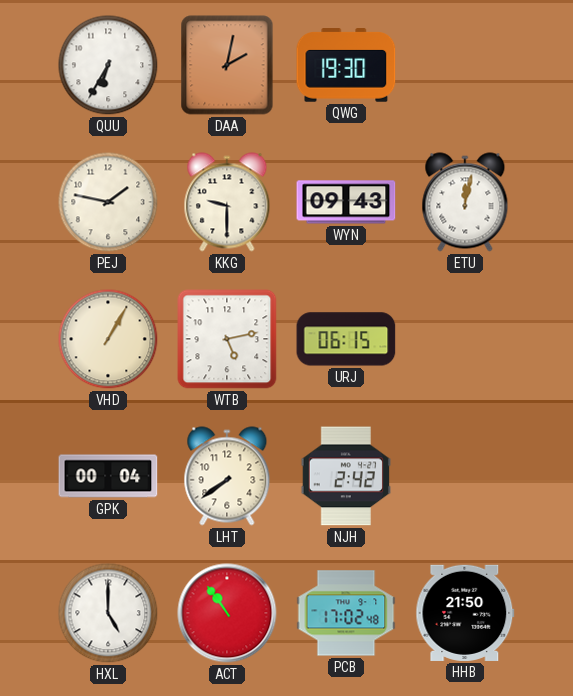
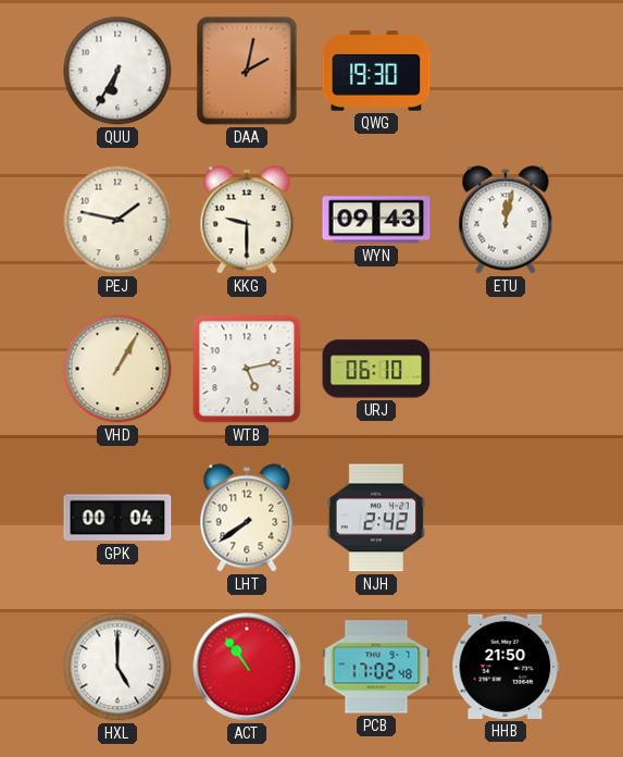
URJ: 06:15 -> 06:10
